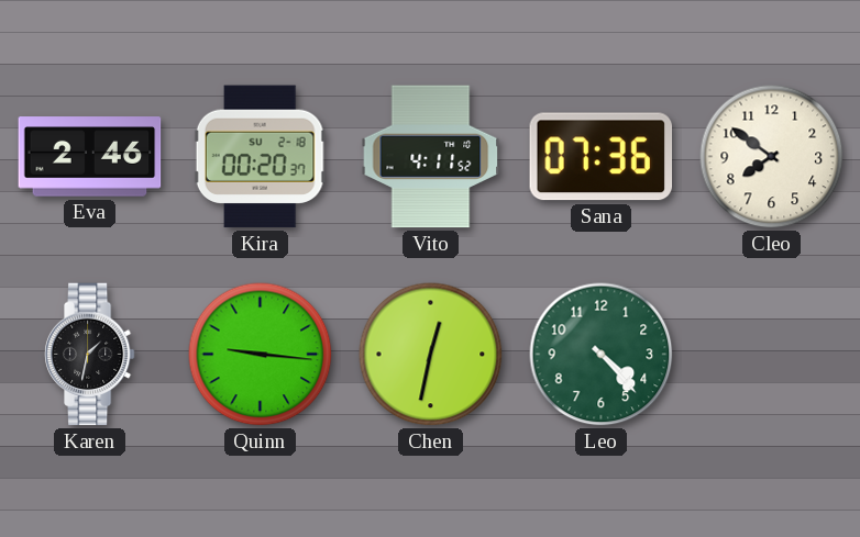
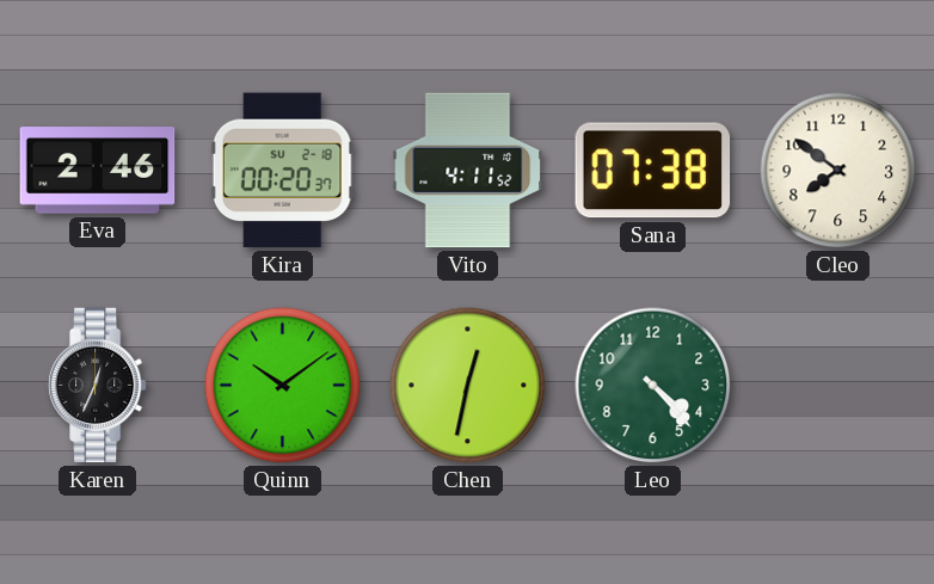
Sana: 07:36 -> 07:38
Karen: 1:32 -> 12:34
Quinn: 9:16 -> 10:09
